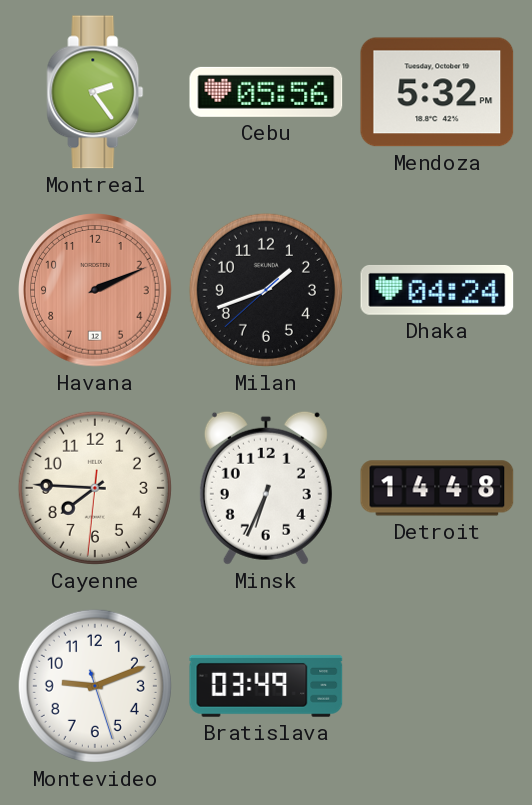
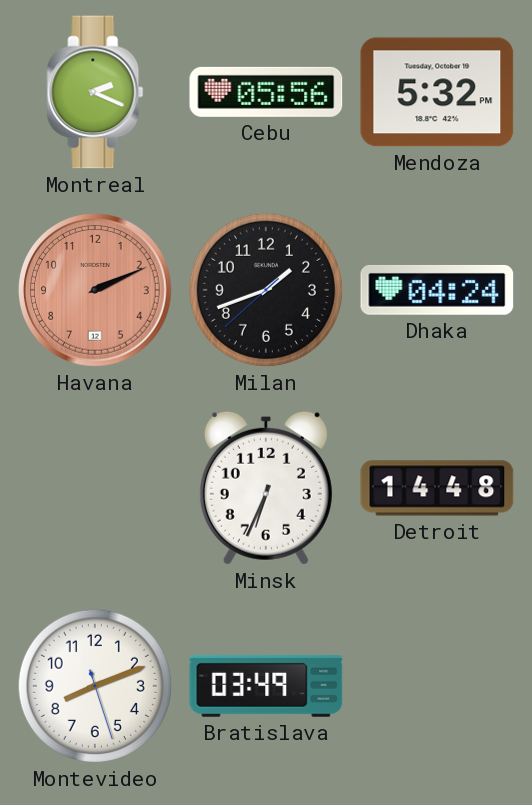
Montreal: 2:24 -> 2:19
Cayenne: 7:45 -> none
Montevideo: 9:11 -> 8:11
